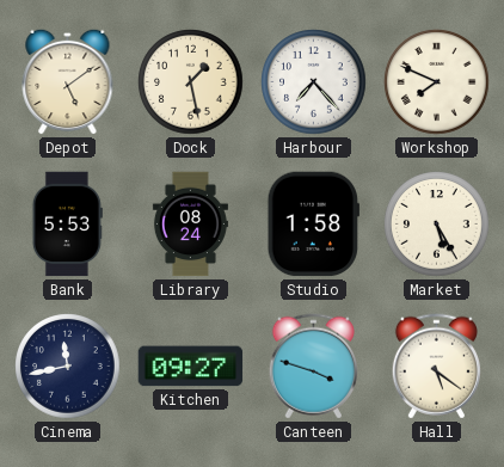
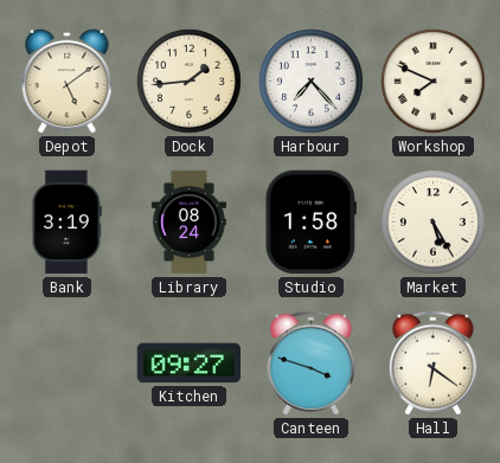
Dock: 1:28 -> 1:44
Bank: 5:53 -> 3:19
Cinema: 11:43 -> none
Hall: 5:21 -> 6:21
